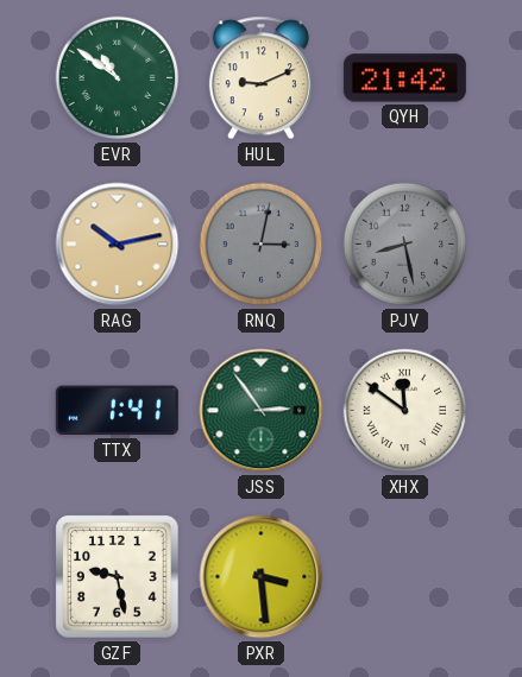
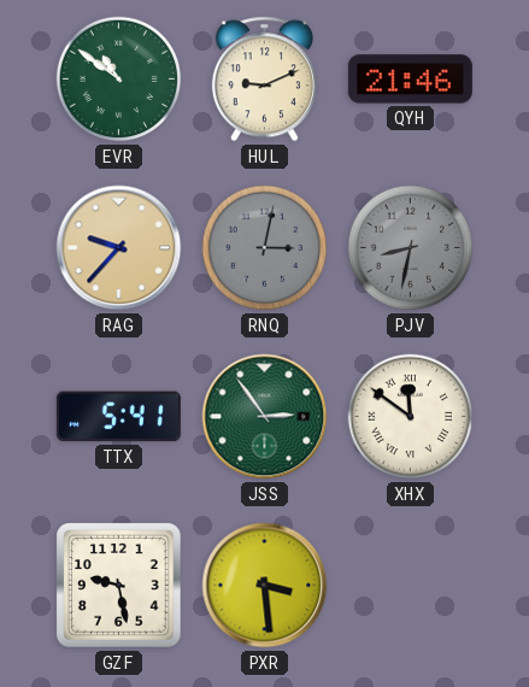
QYH: 21:42 -> 21:46
RAG: 10:13 -> 9:37
PJV: 8:28 -> 8:32
TTX: 1:41 -> 5:41
